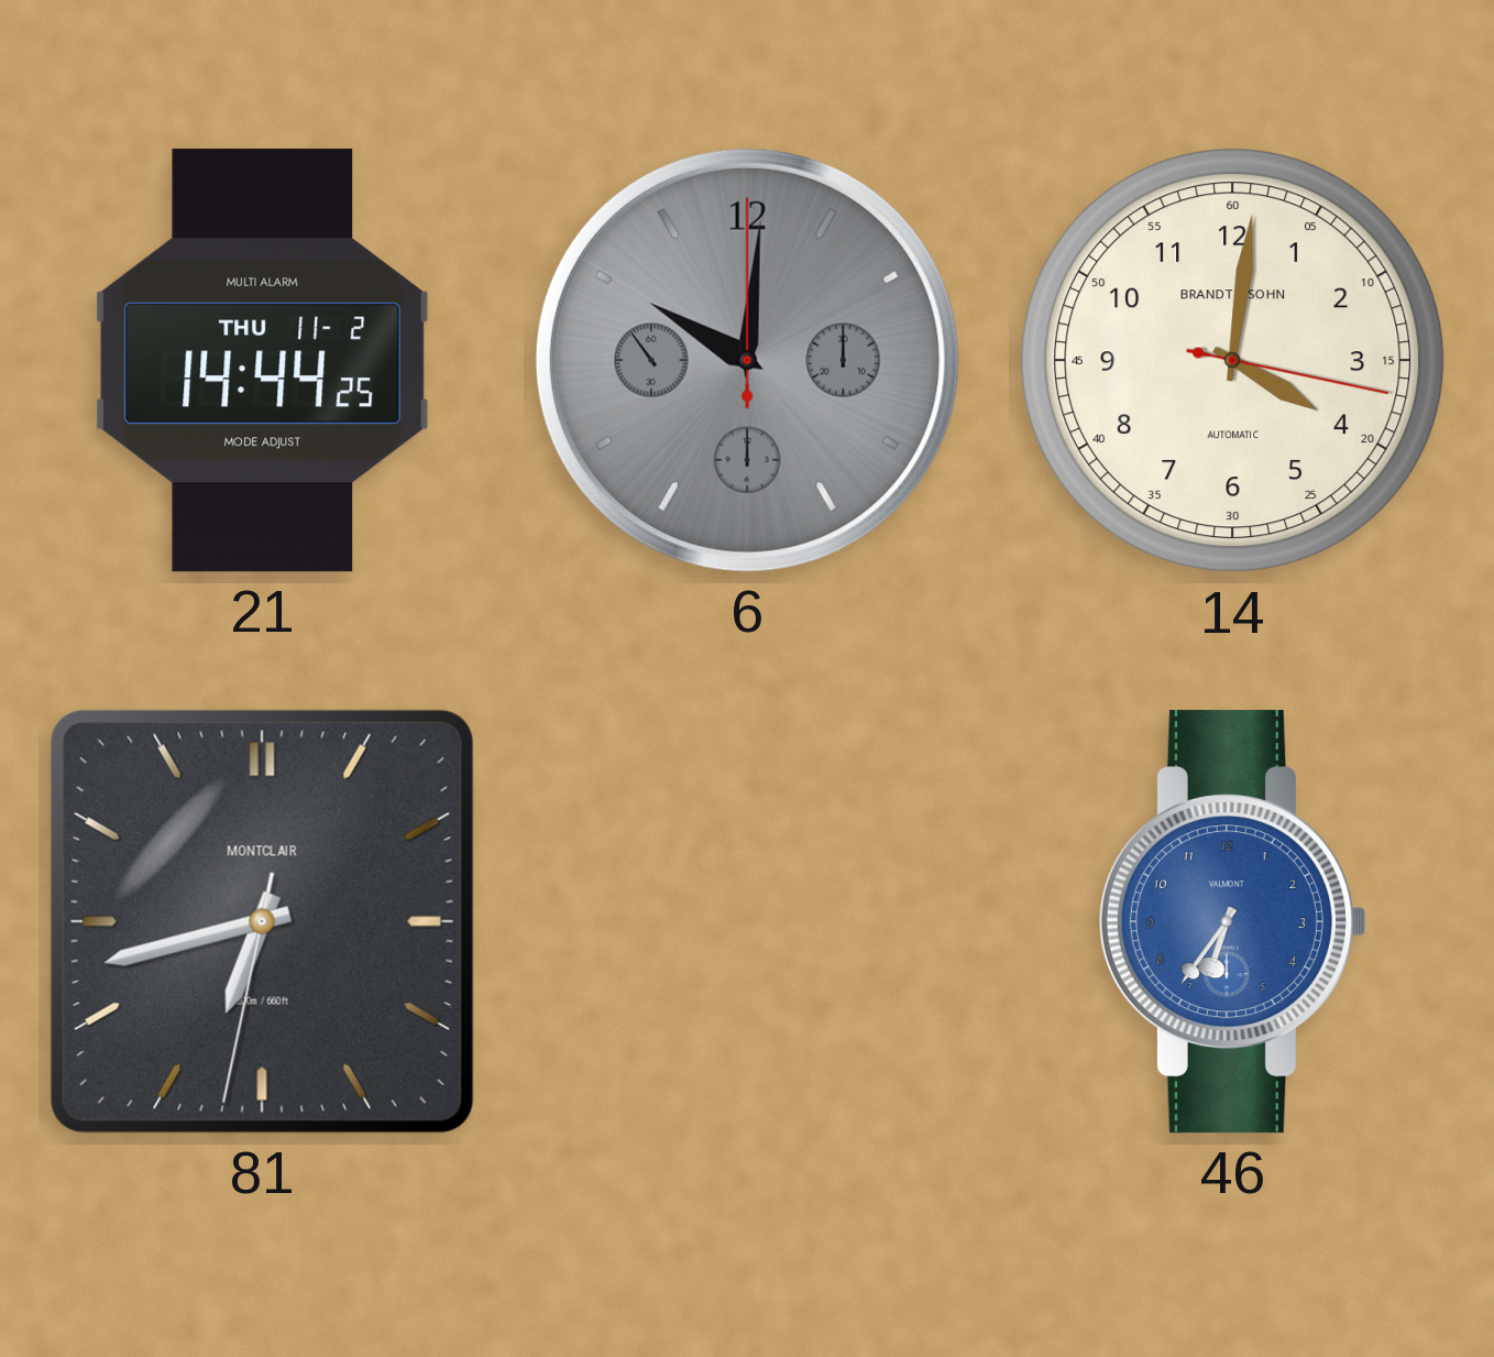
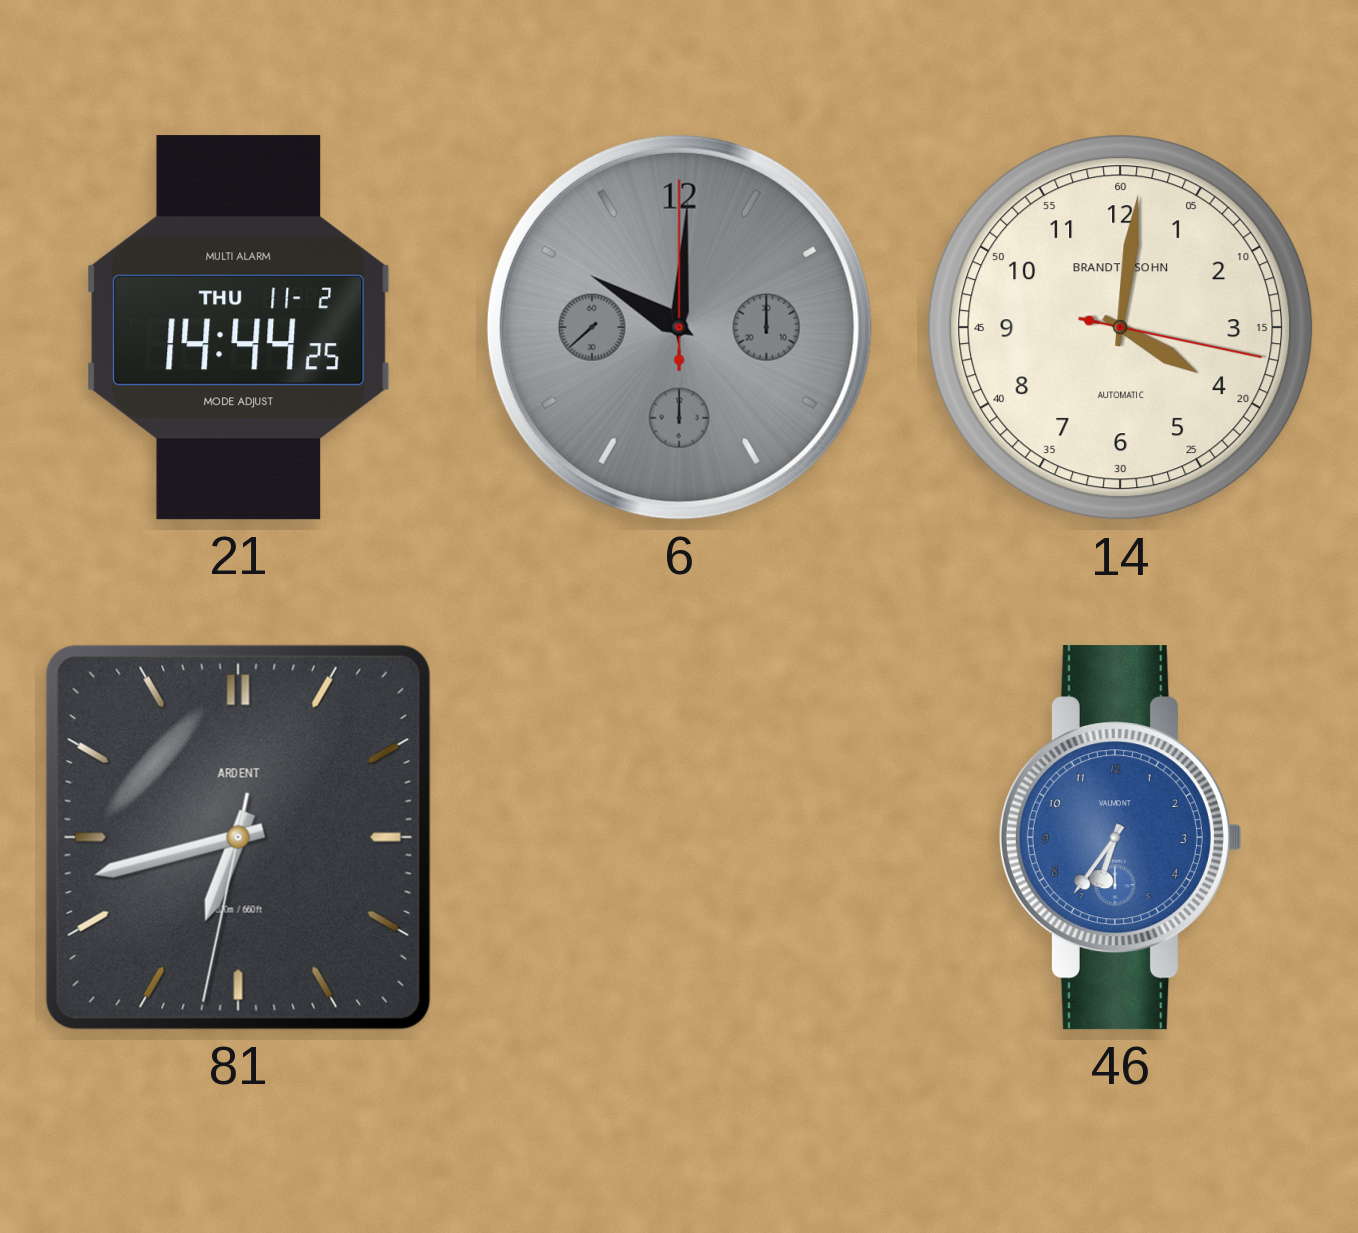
6: 10:00:54 -> 10:00:38
81 brand: MONTCLAIR -> ARDENT
